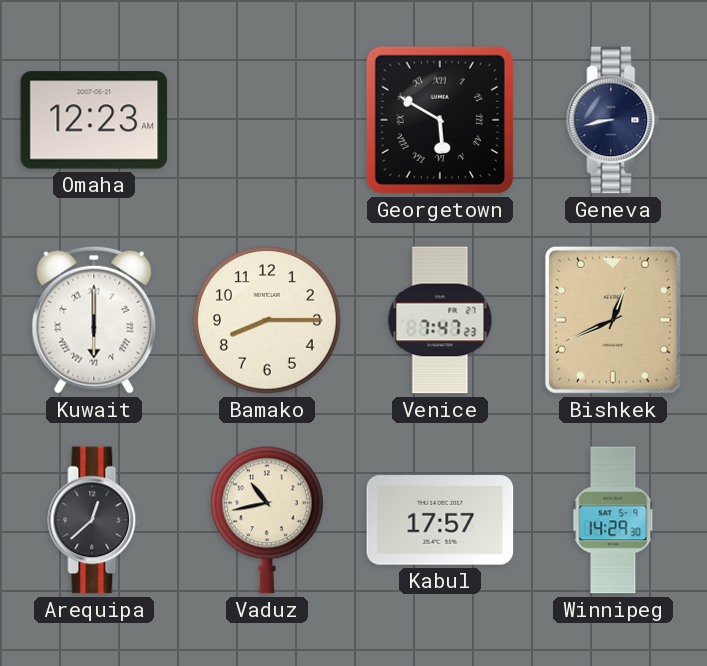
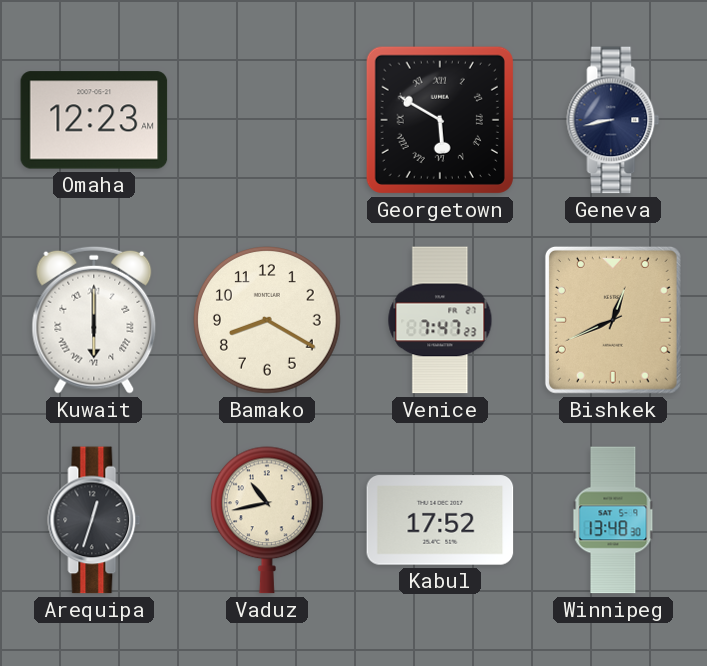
Bamako: 8:15 -> 8:20
Arequipa: 12:38 -> 12:33
Kabul: 17:57 -> 17:52
Winnipeg: 14:29 -> 13:48
